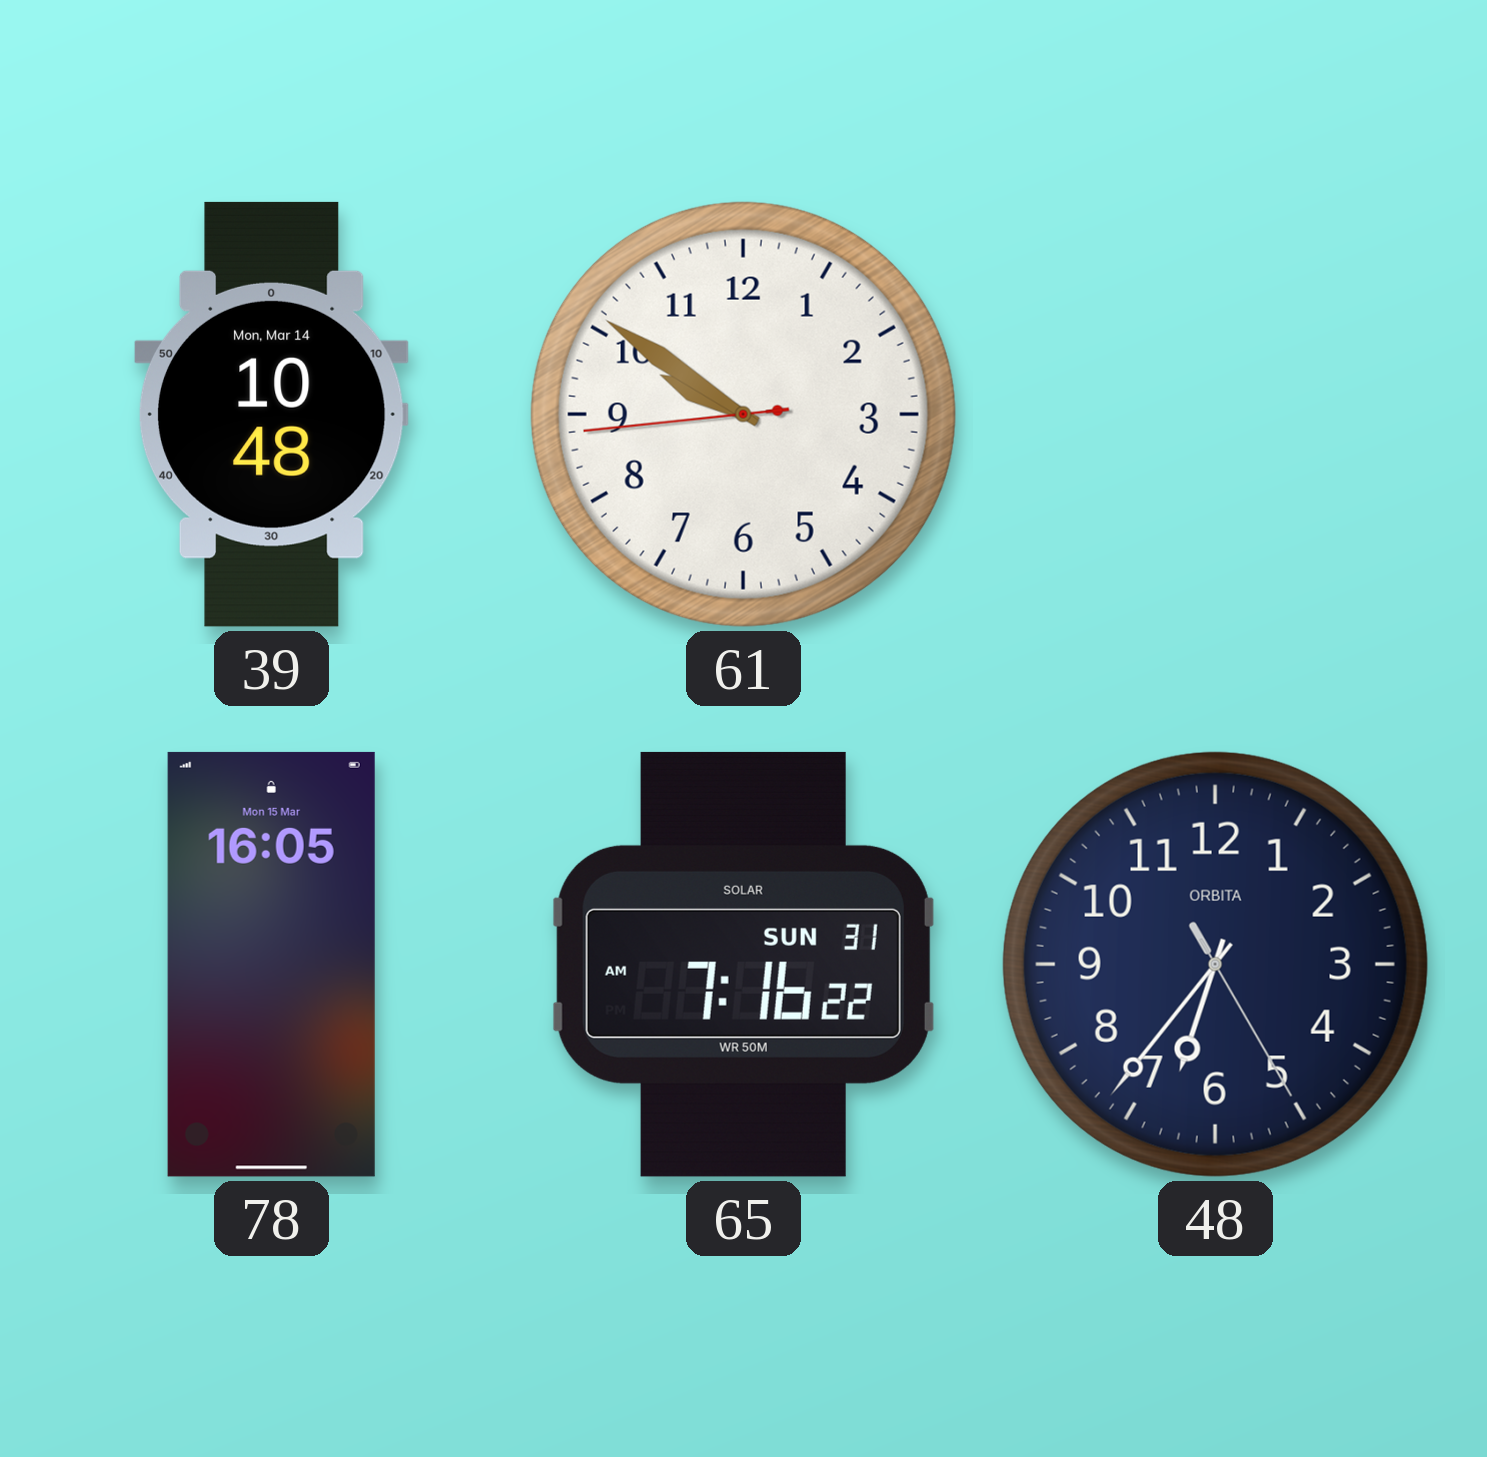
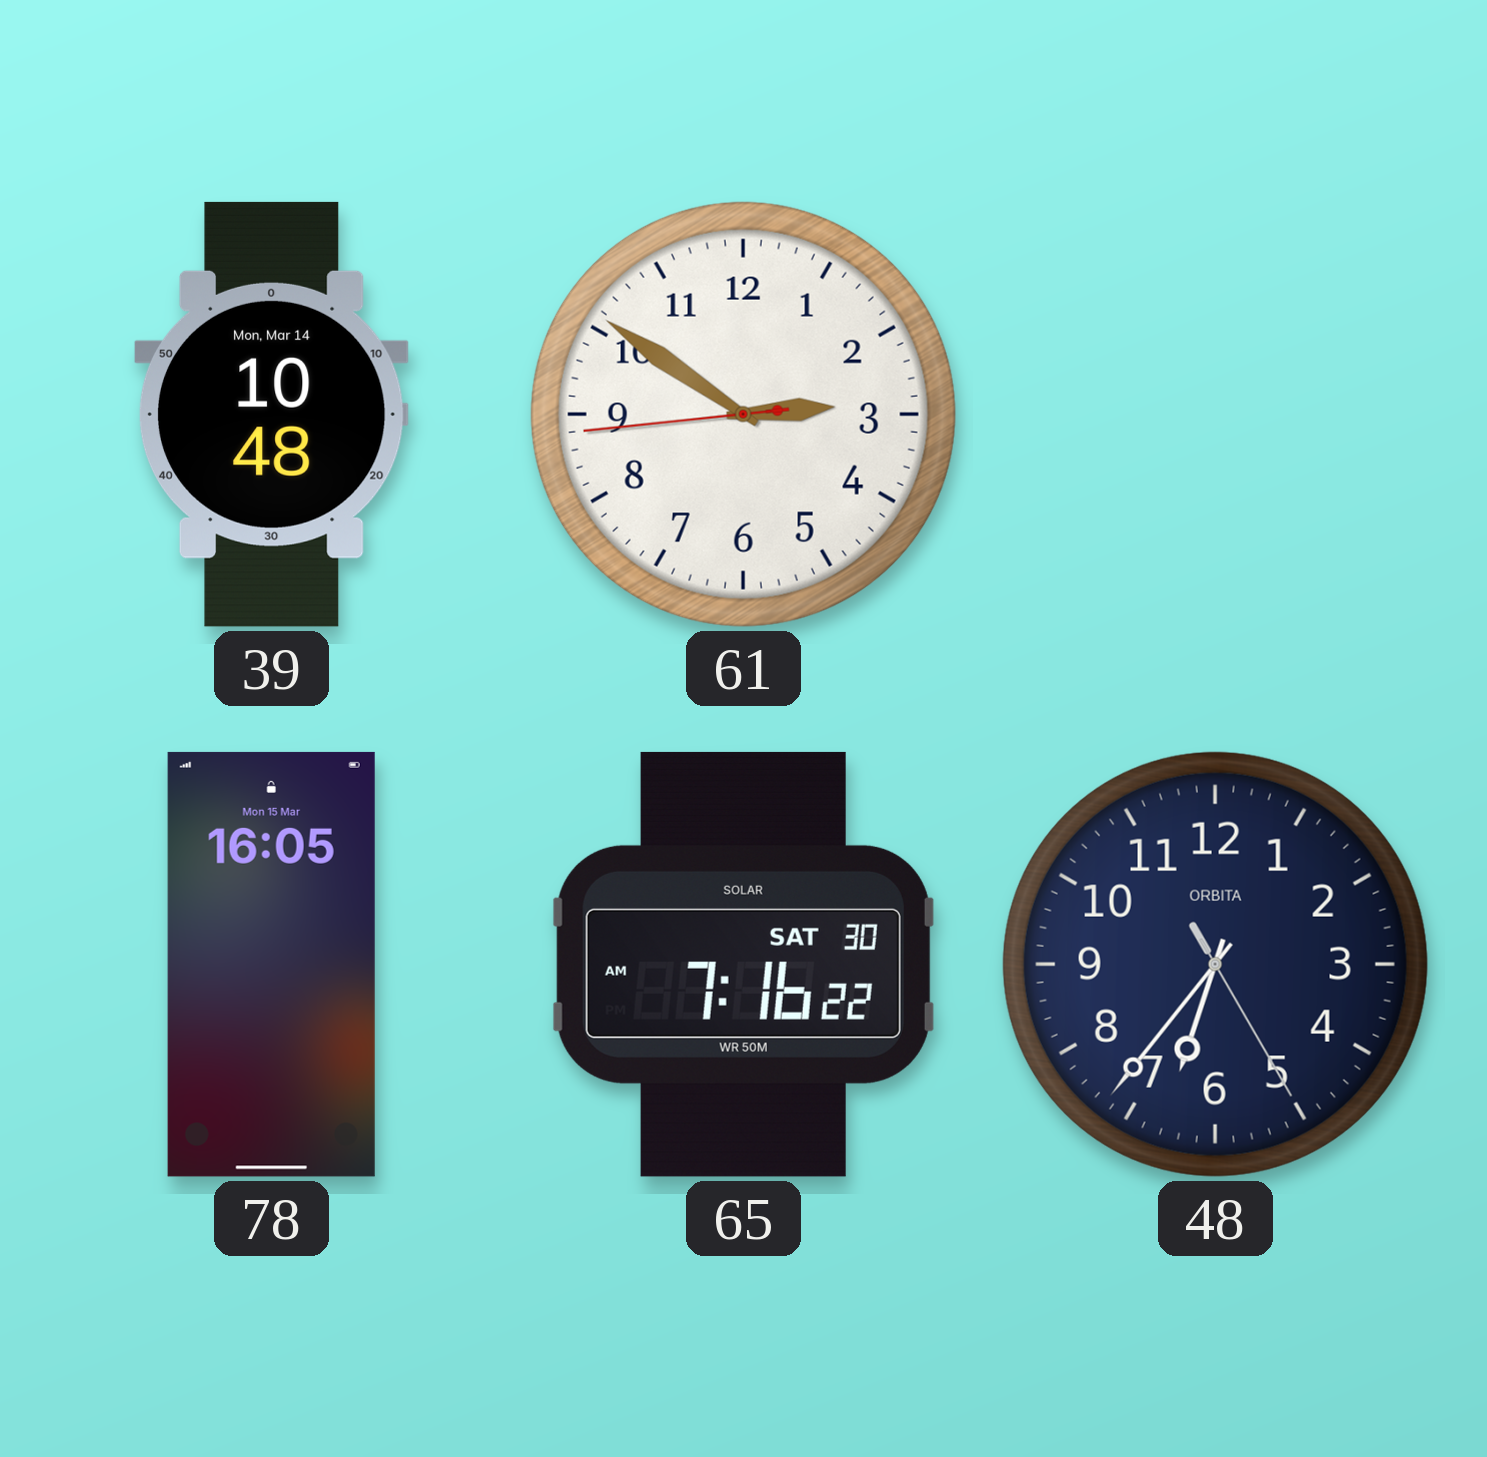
61: 9:50 -> 2:50
65 date: SUN 31 -> SAT 30
